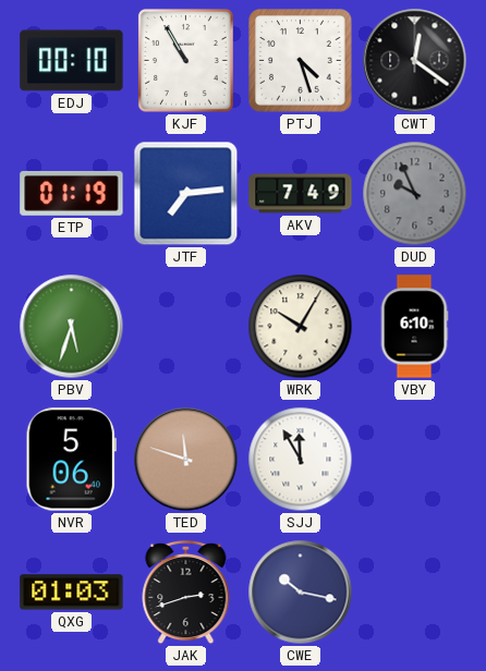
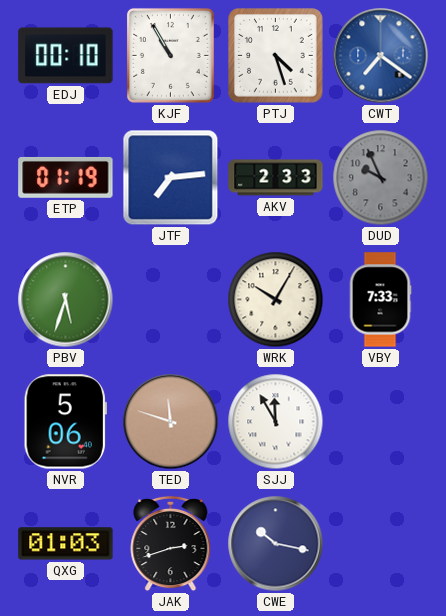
CWT: 12:21 -> 7:21
CWT dial: black -> blue
AKV: 7:49 -> 2:33
VBY: 6:10 -> 7:33
